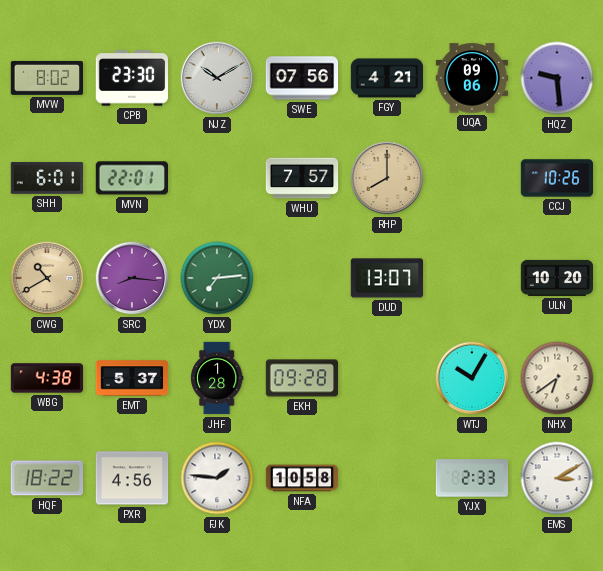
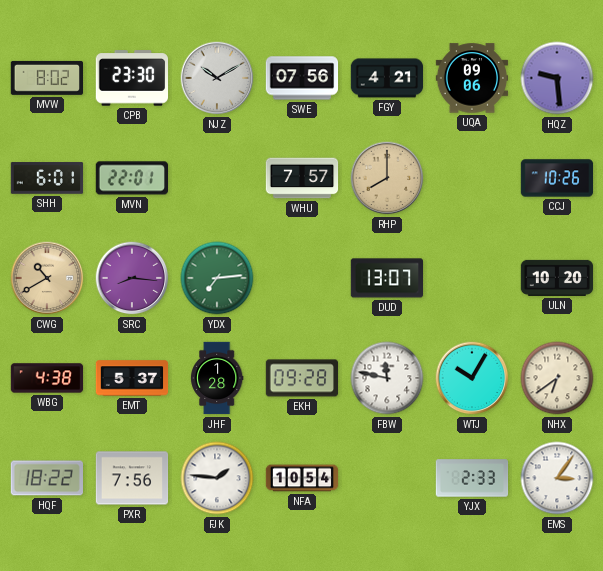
FBW: none -> 11:47
PXR: 4:56 -> 7:56
NFA: 10:58 -> 10:54
EMS: 3:10 -> 3:06
